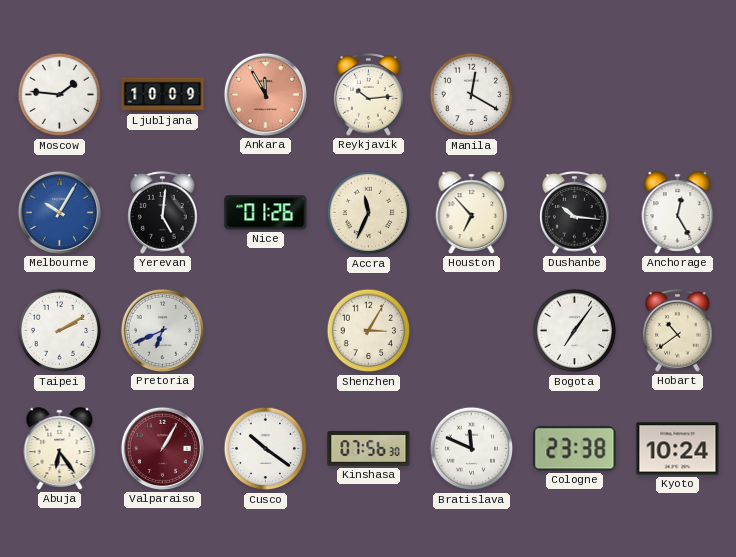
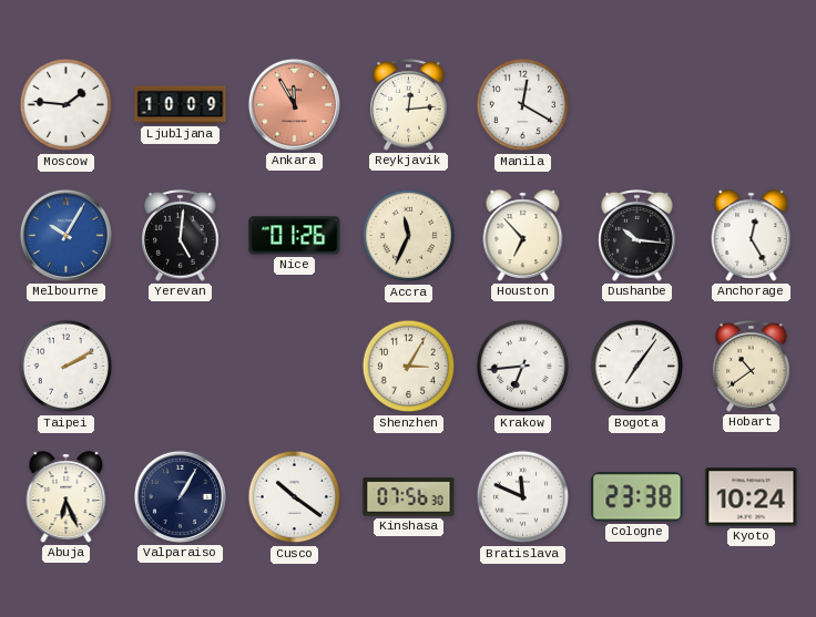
Reykjavik: 10:14 -> 12:14
Pretoria: 6:41 -> none
Krakow: none -> 6:44
Abuja: 6:24 -> 6:26
Valparaiso dial: burgundy -> navy
